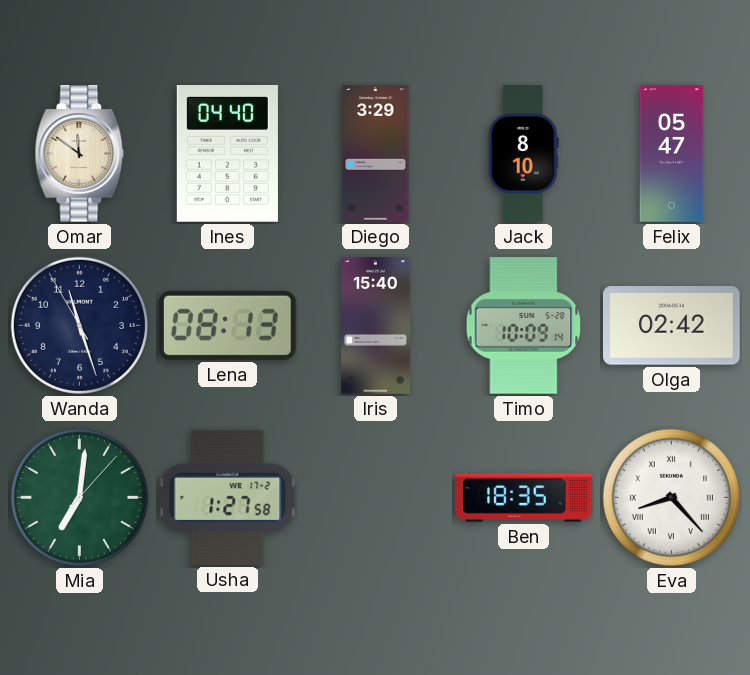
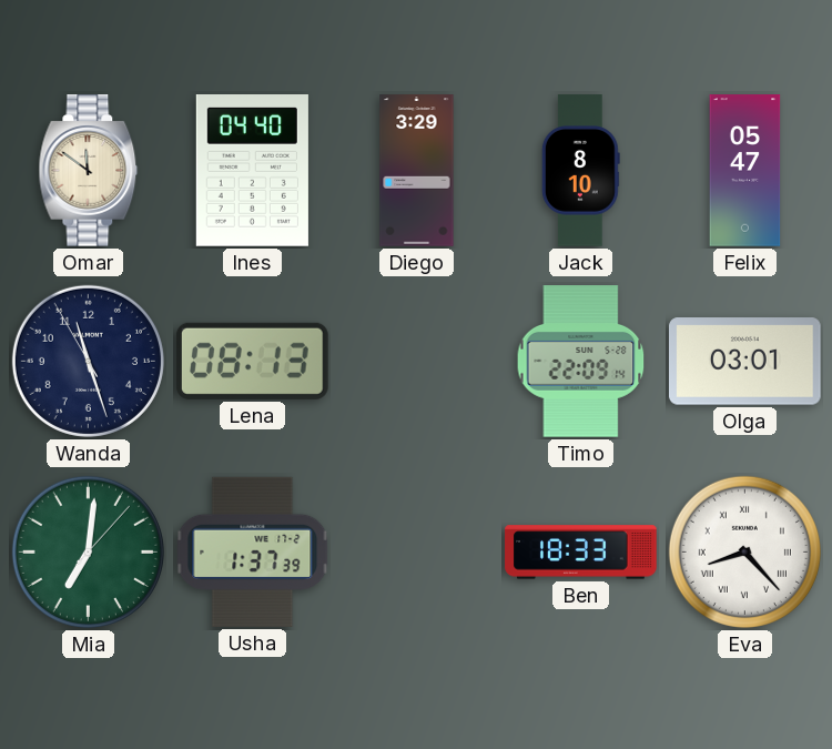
Iris: 15:40 -> none
Timo: 10:09 -> 22:09
Olga: 02:42 -> 03:01
Usha: 1:27 -> 1:37
Ben: 18:35 -> 18:33
